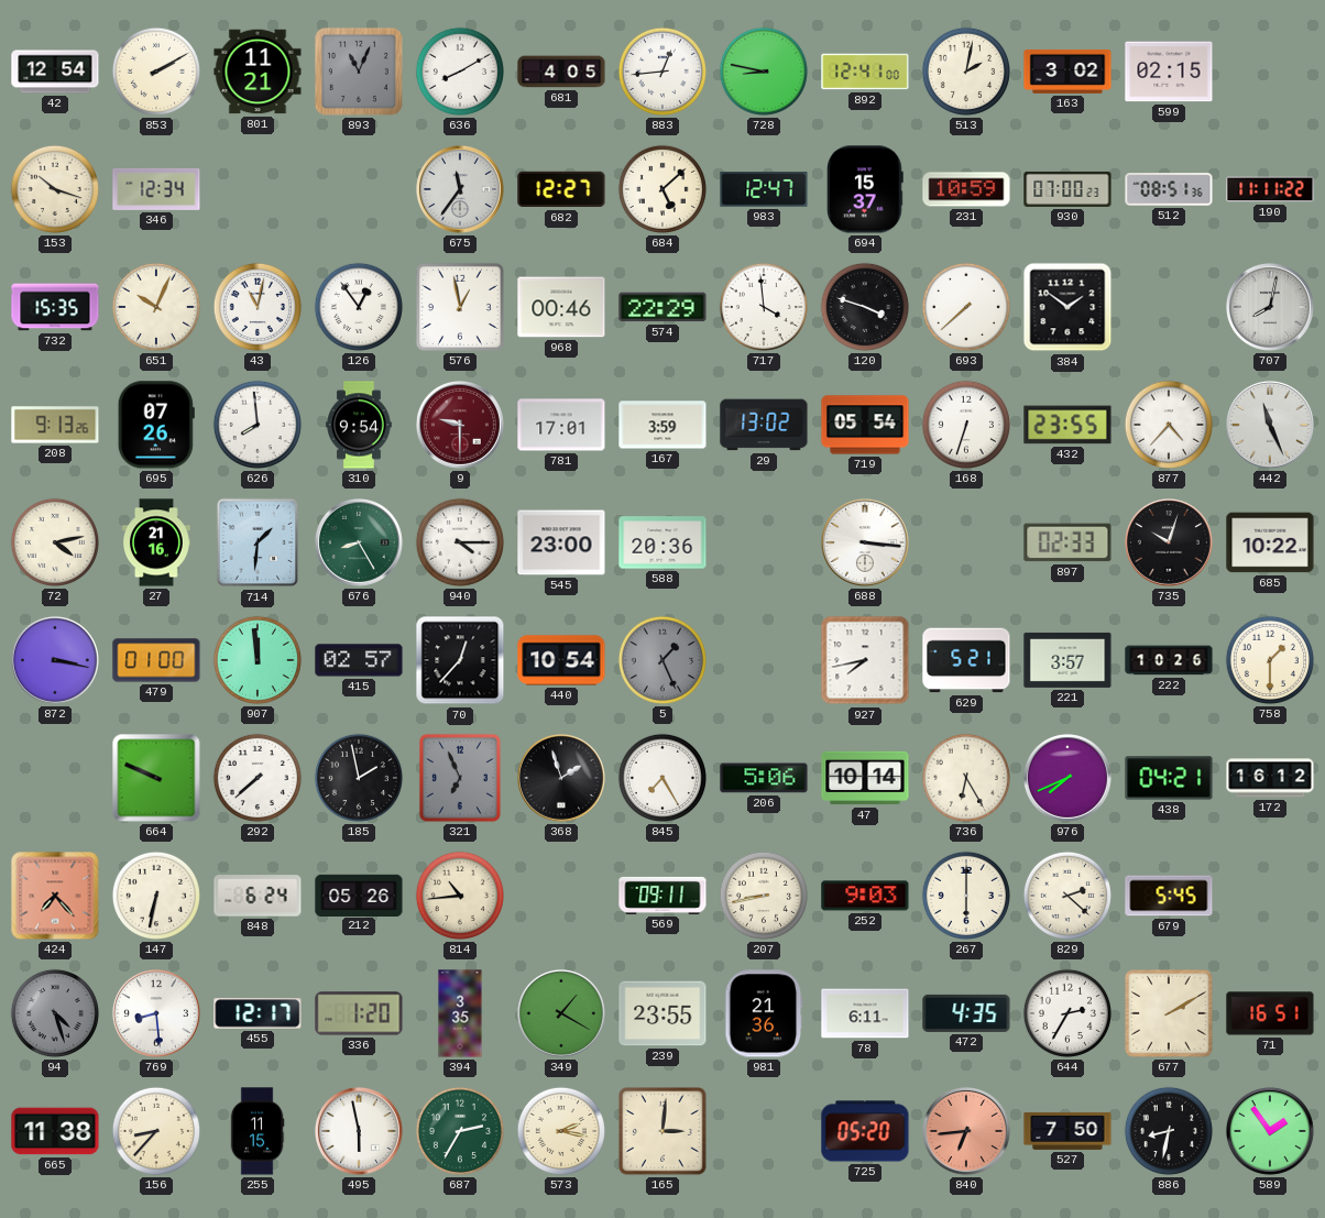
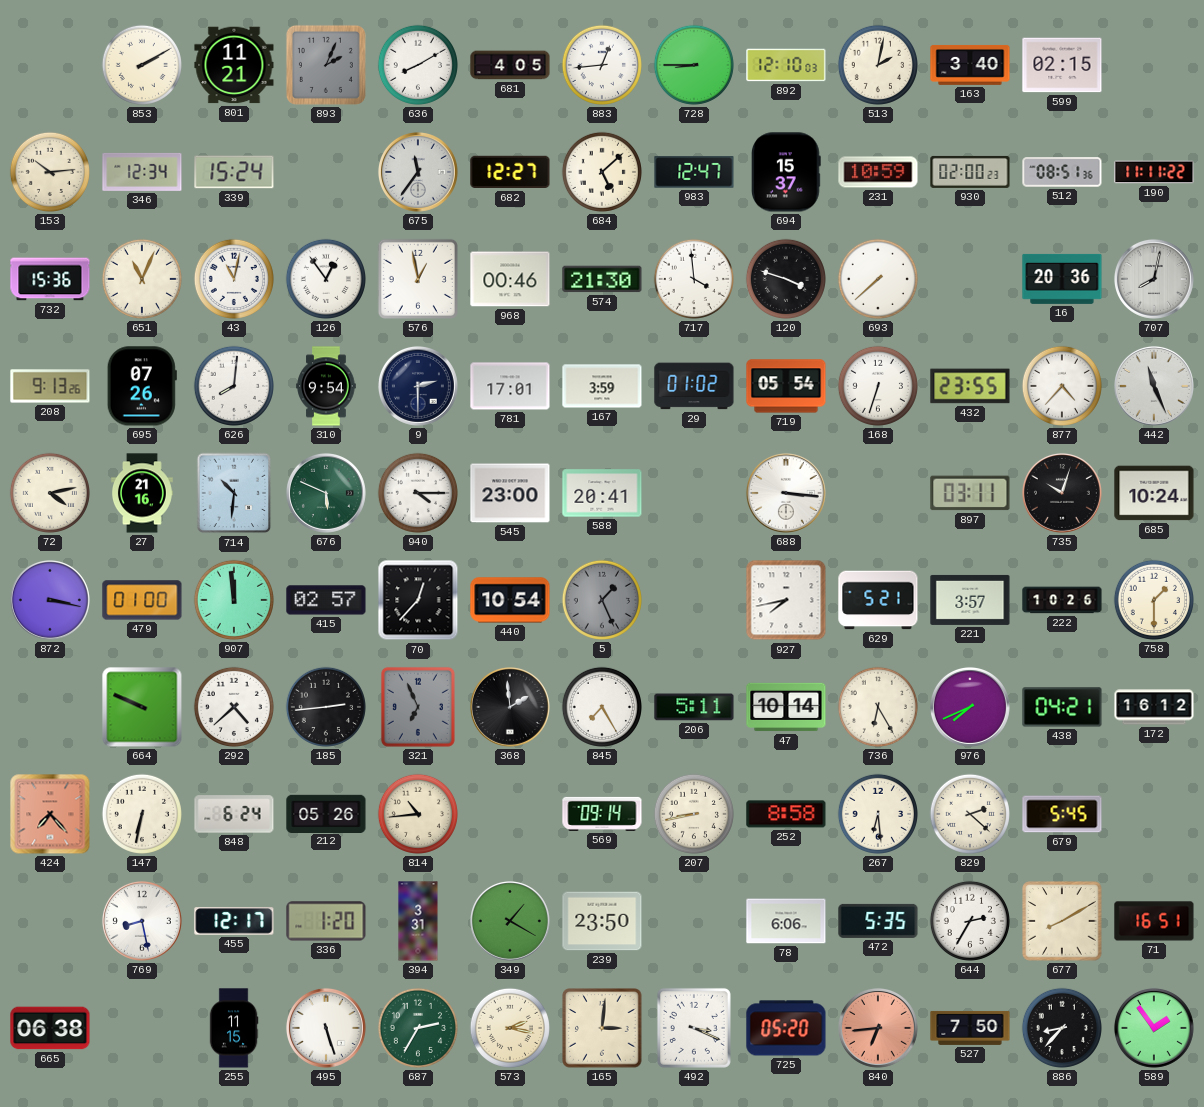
42: 12:54 -> none
893: 11:04 -> 2:04
728: 8:47 -> 8:45
892: 12:41 -> 12:10
163: 3:02 -> 3:40
153: 10:18 -> 10:14
339: none -> 15:24
930: 07:00 -> 02:00
732: 15:35 -> 15:36
651: 10:04 -> 11:04
574: 22:29 -> 21:30
384: 1:51 -> none
16: none -> 20:36
626: 7:59 -> 8:01
9: 9:30 -> 2:30
9 dial: burgundy -> navy
29: 13:02 -> 01:02
714: 1:31 -> 10:31
676: 8:25 -> 5:49
588: 20:36 -> 20:41
897: 02:33 -> 03:11
685: 10:22 -> 10:24
292: 7:38 -> 4:38
185: 1:58 -> 2:44
368: 1:57 -> 1:59
206: 5:06 -> 5:11
569: 09:11 -> 09:14
252: 9:03 -> 8:58
267: 6:00 -> 6:29
94: 4:27 -> none
769: 8:29 -> 8:28
394: 3:35 -> 3:31
239: 23:55 -> 23:50
981: 21:36 -> none
78: 6:11 -> 6:06
472: 4:35 -> 5:35
677: 2:10 -> 8:10
665: 11:38 -> 06:38
156: 8:37 -> none
495: 5:58 -> 5:27
492: none -> 3:19
886: 8:32 -> 8:37
